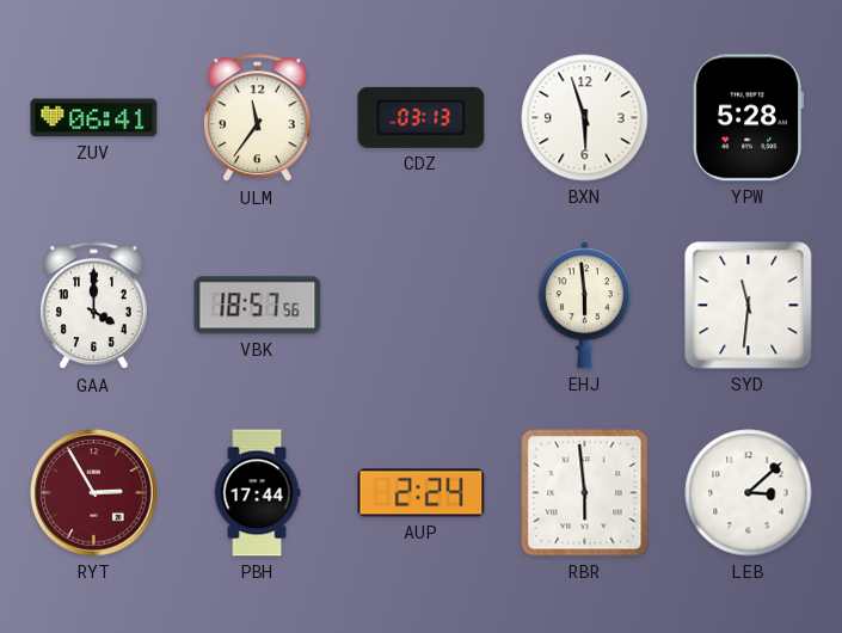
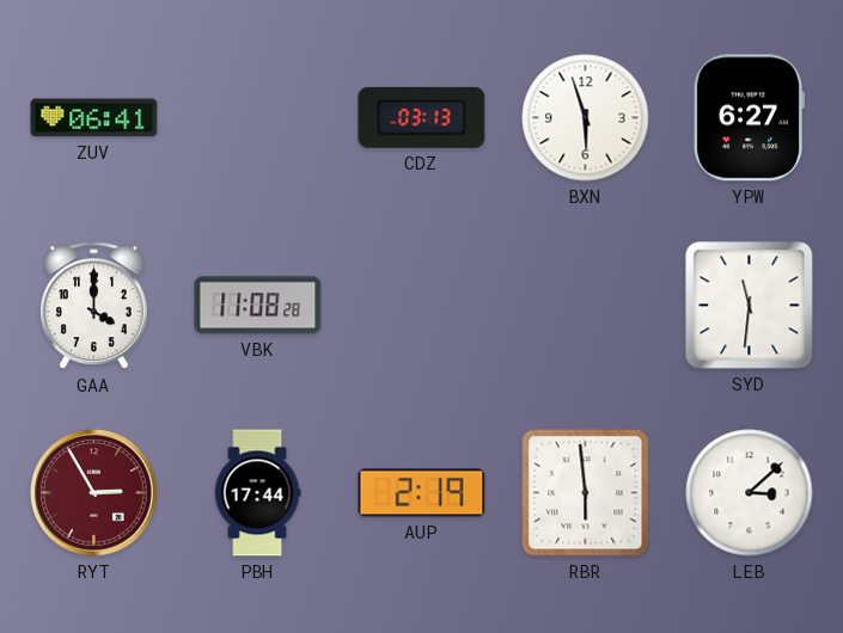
ULM: 11:36 -> none
YPW: 5:28 -> 6:27
VBK: 18:57 -> 11:08
EHJ: 5:59 -> none
AUP: 2:24 -> 2:19
